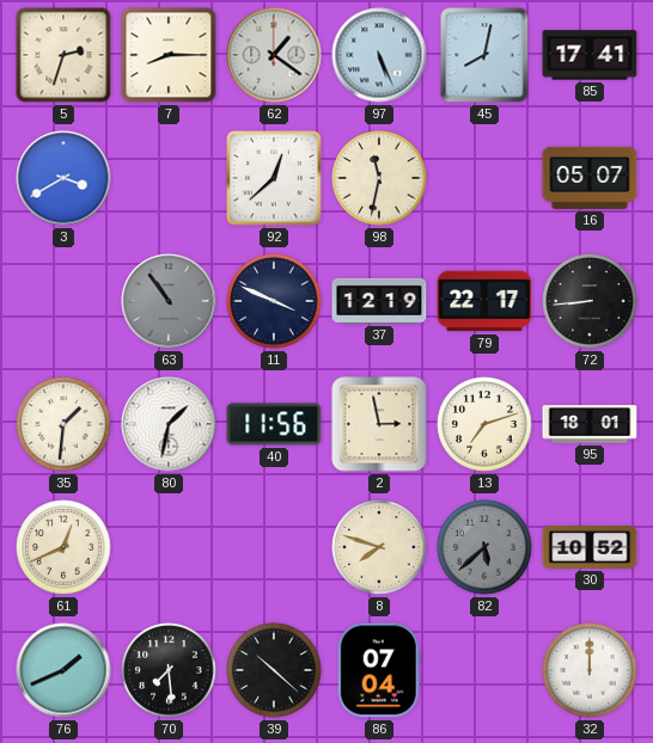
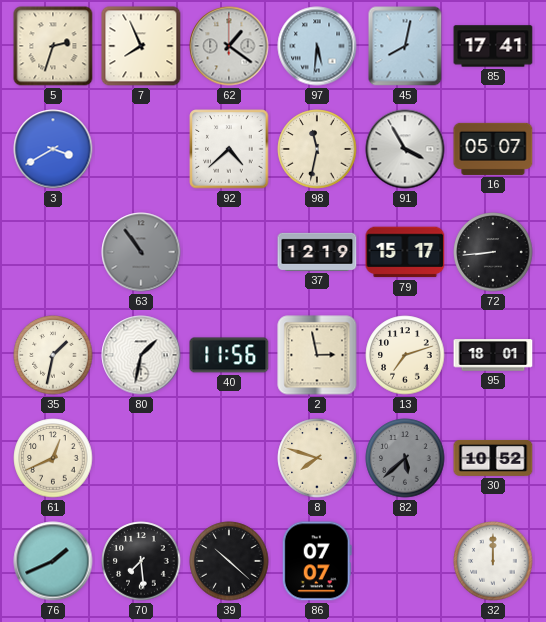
7: 8:15 -> 7:56
97: 5:26 -> 5:31
92: 12:38 -> 4:38
91: none -> 3:55
11: 3:49 -> none
79: 22:17 -> 15:17
35: 1:31 -> 1:32
86: 07:04 -> 07:07
